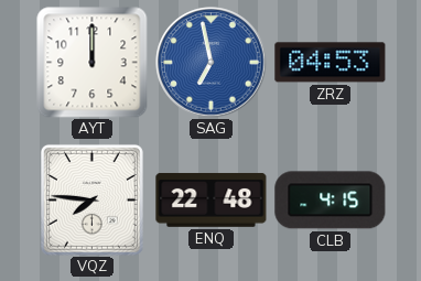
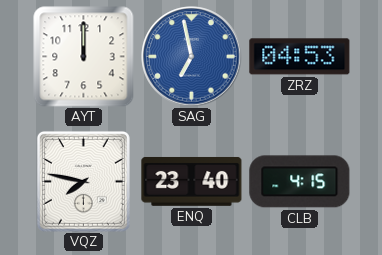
VQZ: 7:46 -> 7:47
ENQ: 22:48 -> 23:40
